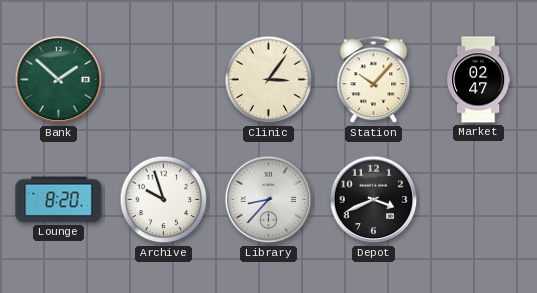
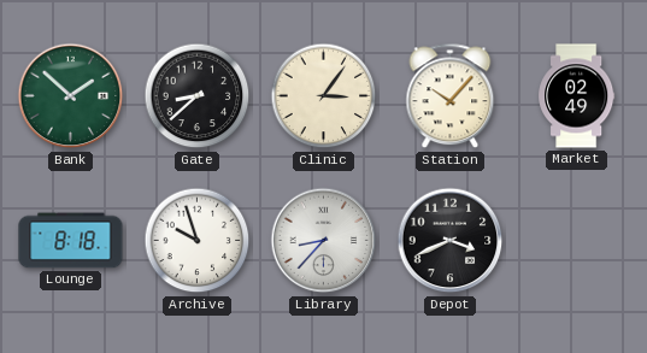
Gate: none -> 8:38
Market: 02:47 -> 02:49
Lounge: 8:20 -> 8:18
